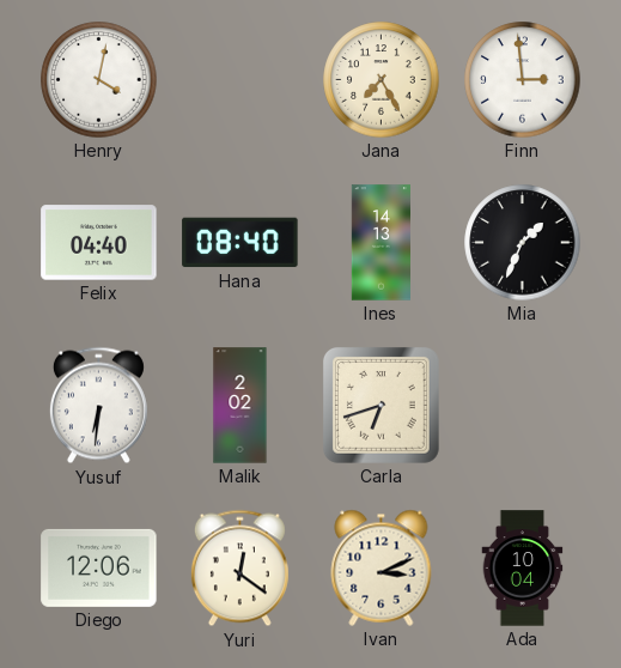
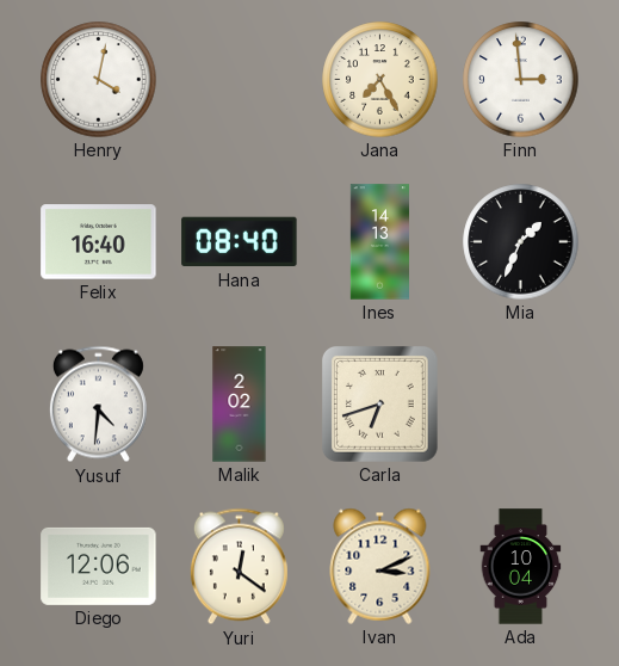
Felix: 04:40 -> 16:40
Yusuf: 6:31 -> 4:31
